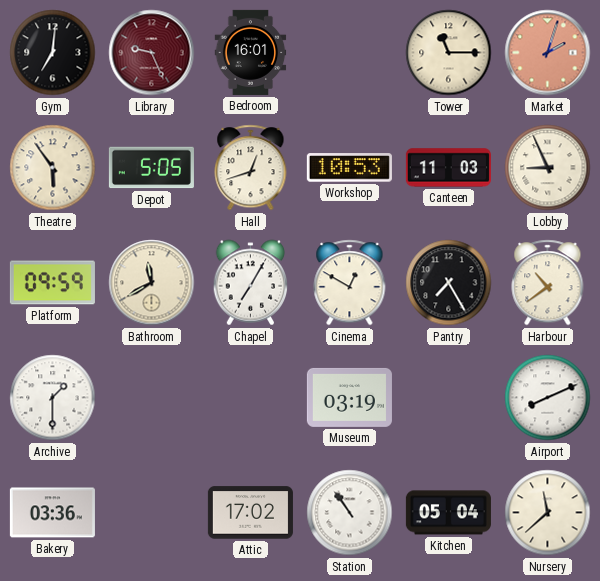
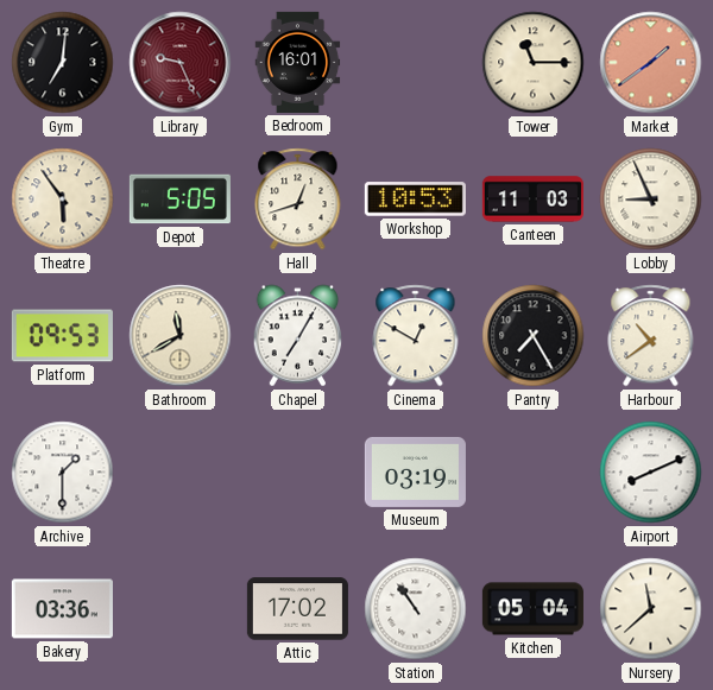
Market: 2:03 -> 1:39
Platform: 09:59 -> 09:53
